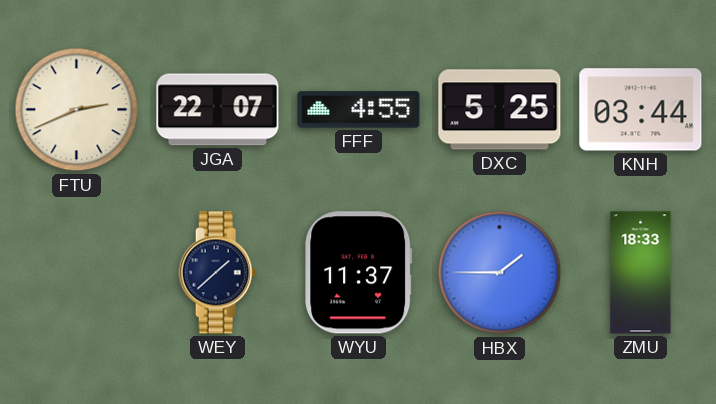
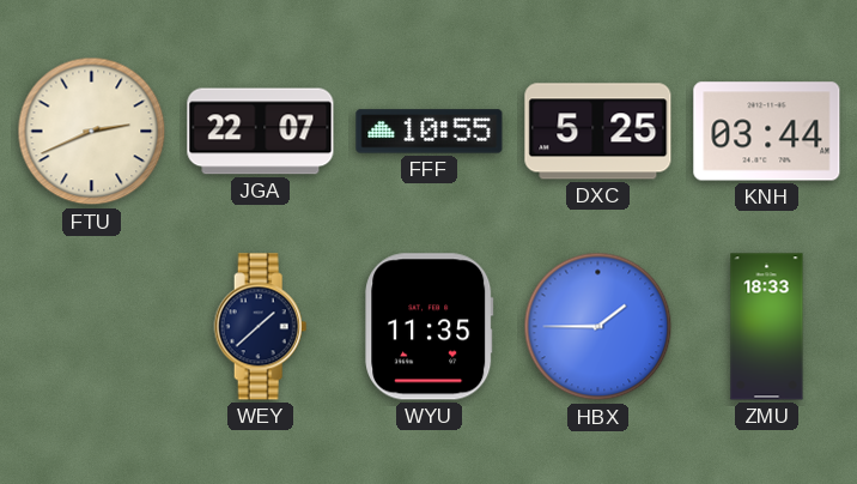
FFF: 4:55 -> 10:55
WYU: 11:37 -> 11:35
